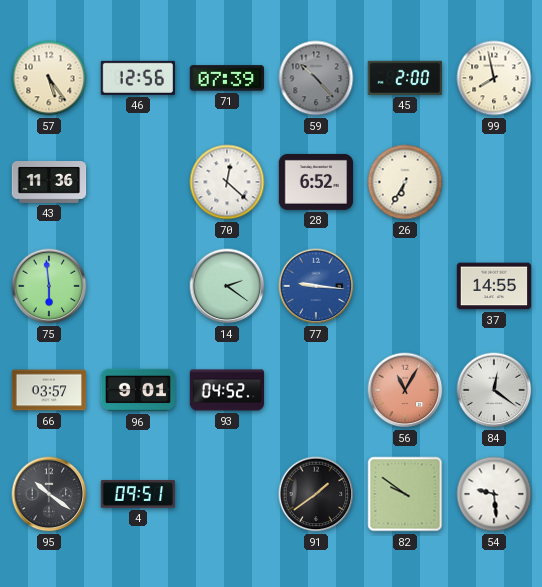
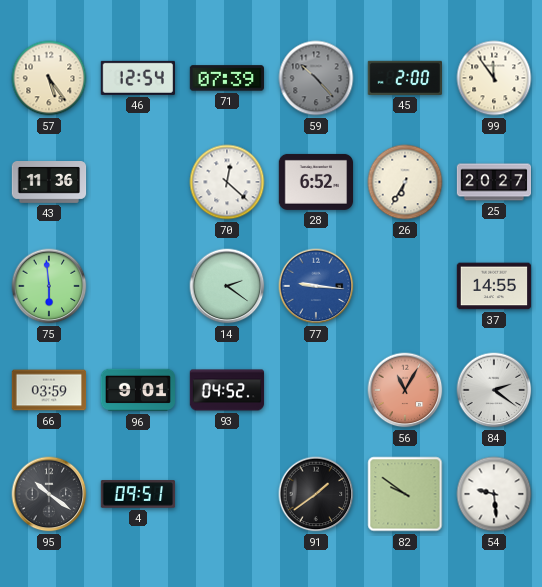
46: 12:56 -> 12:54
99: 7:58 -> 11:54
25: none -> 20:27
66: 03:57 -> 03:59
84: 12:21 -> 2:21
